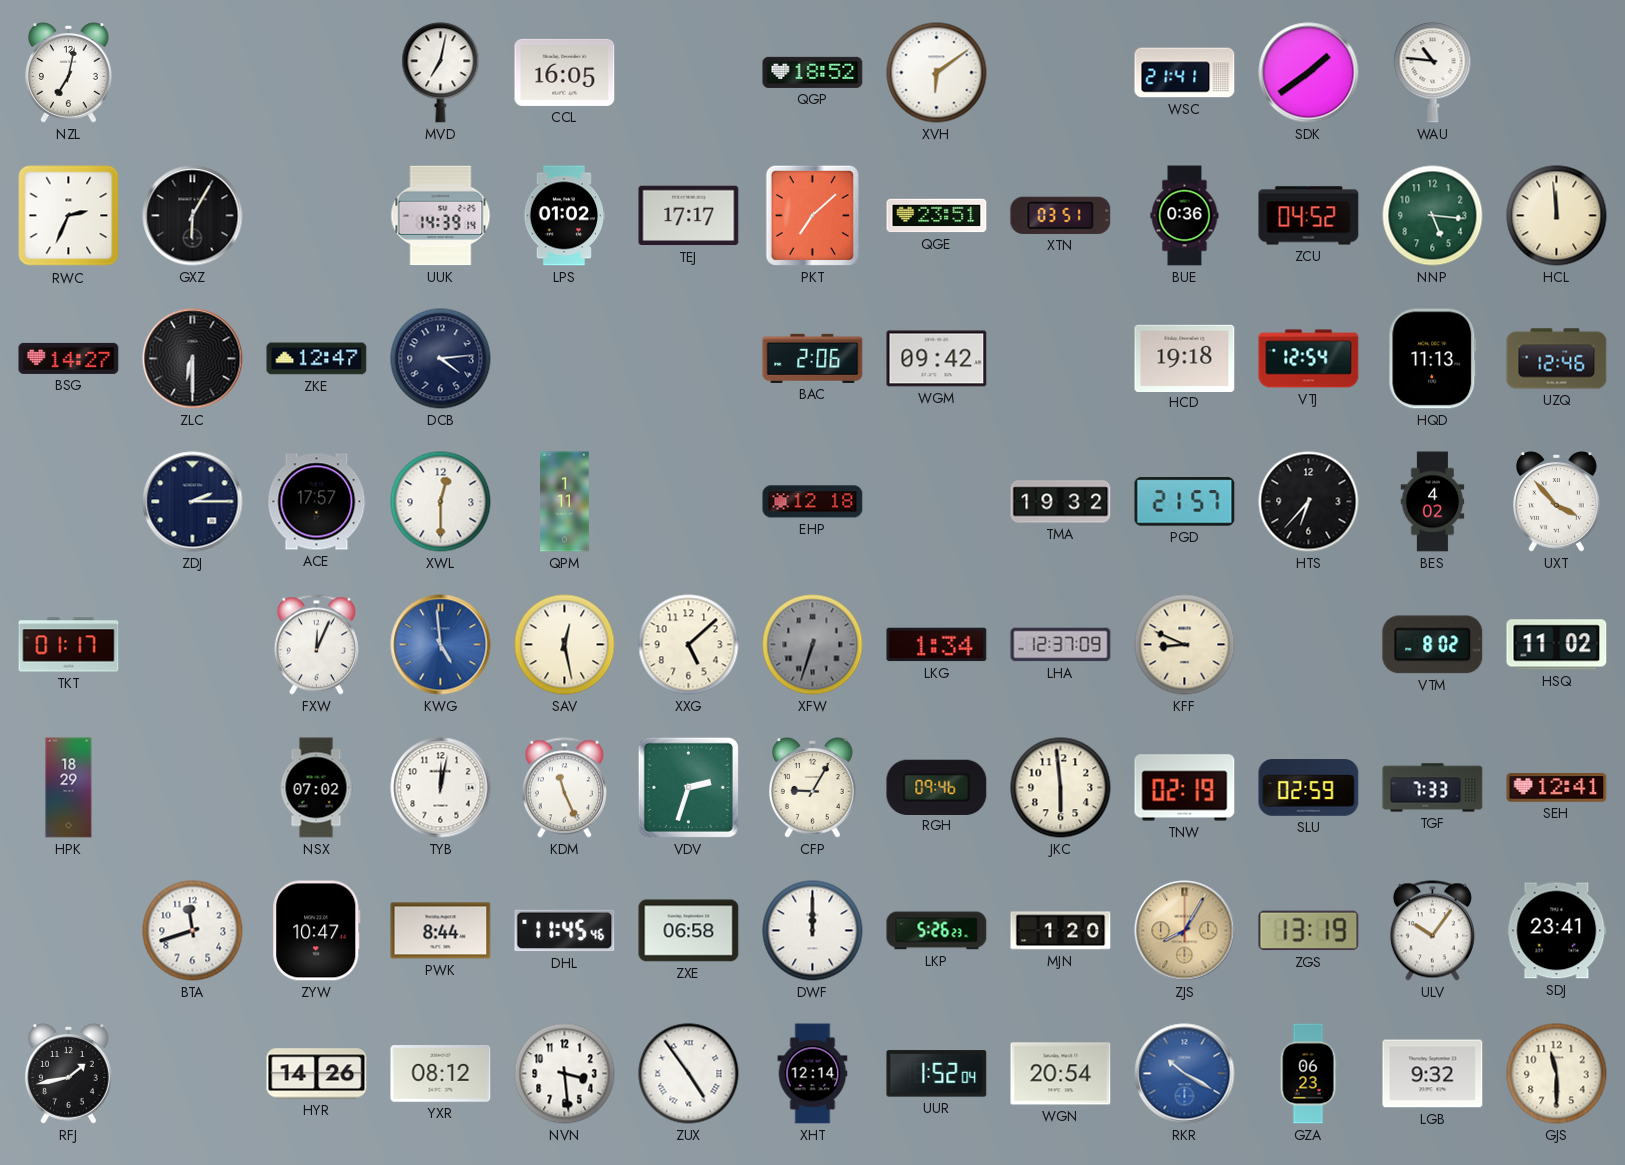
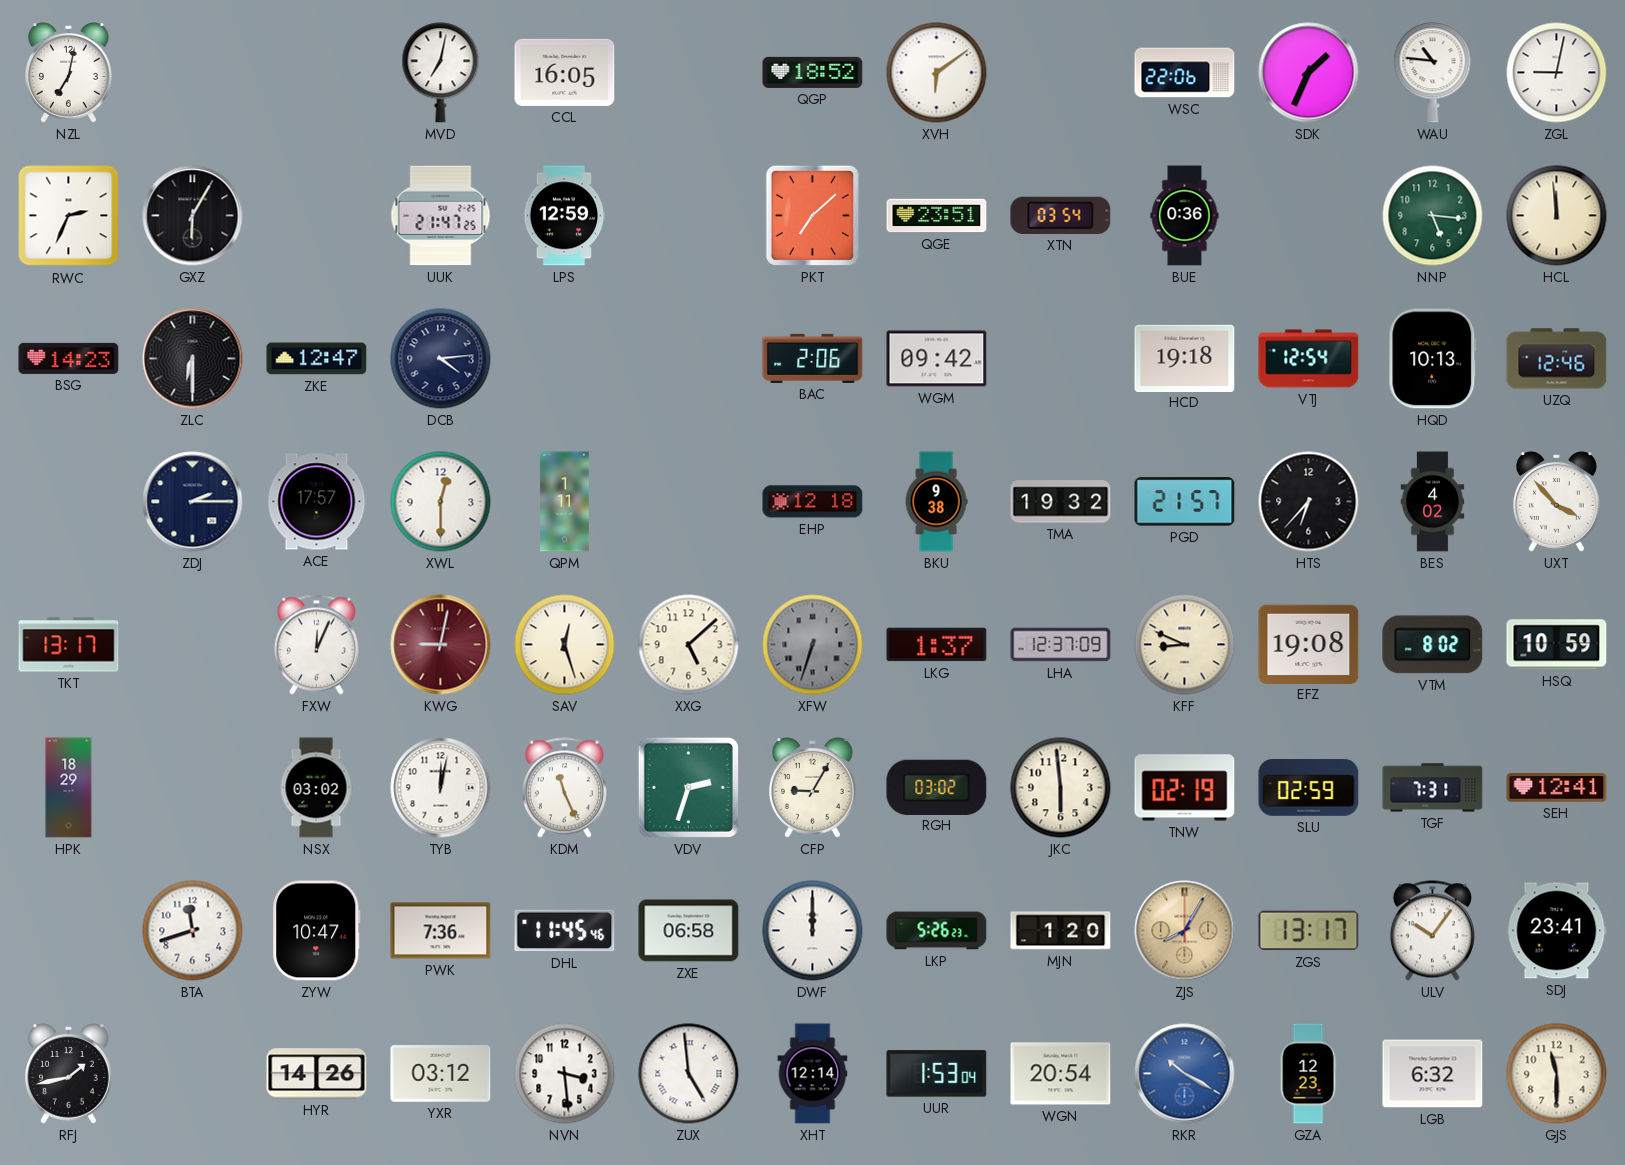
WSC: 21:41 -> 22:06
SDK: 1:39 -> 1:34
ZGL: none -> 9:02
UUK: 14:39 -> 21:47
LPS: 01:02 -> 12:59
TEJ: 17:17 -> none
XTN: 03:51 -> 03:54
ZCU: 04:52 -> none
BSG: 14:27 -> 14:23
HQD: 11:13 -> 10:13
BKU: none -> 9:38
TKT: 01:17 -> 13:17
KWG: 4:59 -> 9:02
KWG dial: blue -> burgundy
SAV: 12:28 -> 12:27
LKG: 1:34 -> 1:37
EFZ: none -> 19:08
HSQ: 11:02 -> 10:59
NSX: 07:02 -> 03:02
RGH: 09:46 -> 03:02
TGF: 7:33 -> 7:31
PWK: 8:44 -> 7:36
ZGS: 13:19 -> 13:17
YXR: 08:12 -> 03:12
ZUX: 4:54 -> 4:59
UUR: 1:52 -> 1:53
GZA: 06:23 -> 12:23
LGB: 9:32 -> 6:32
